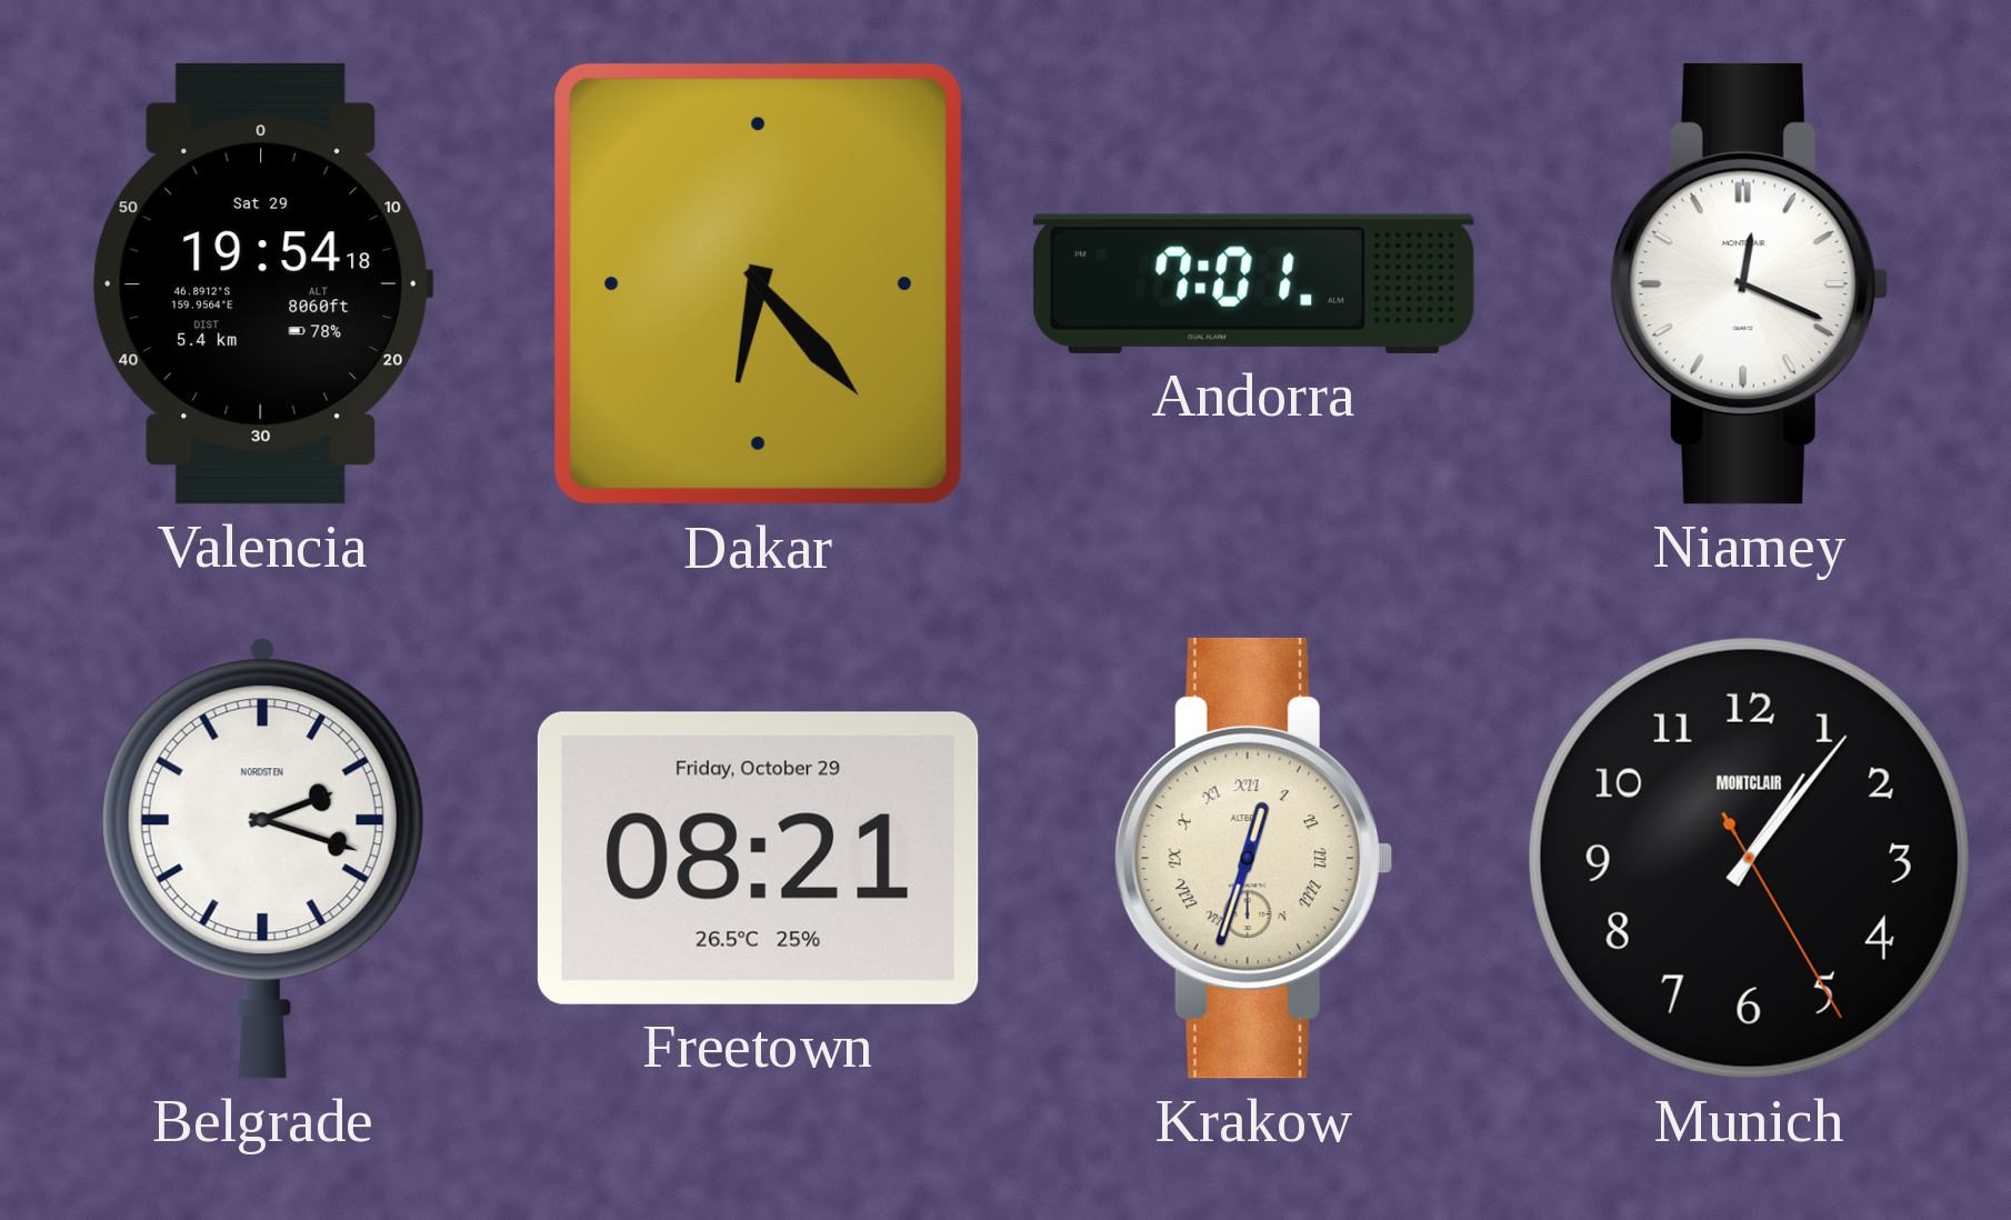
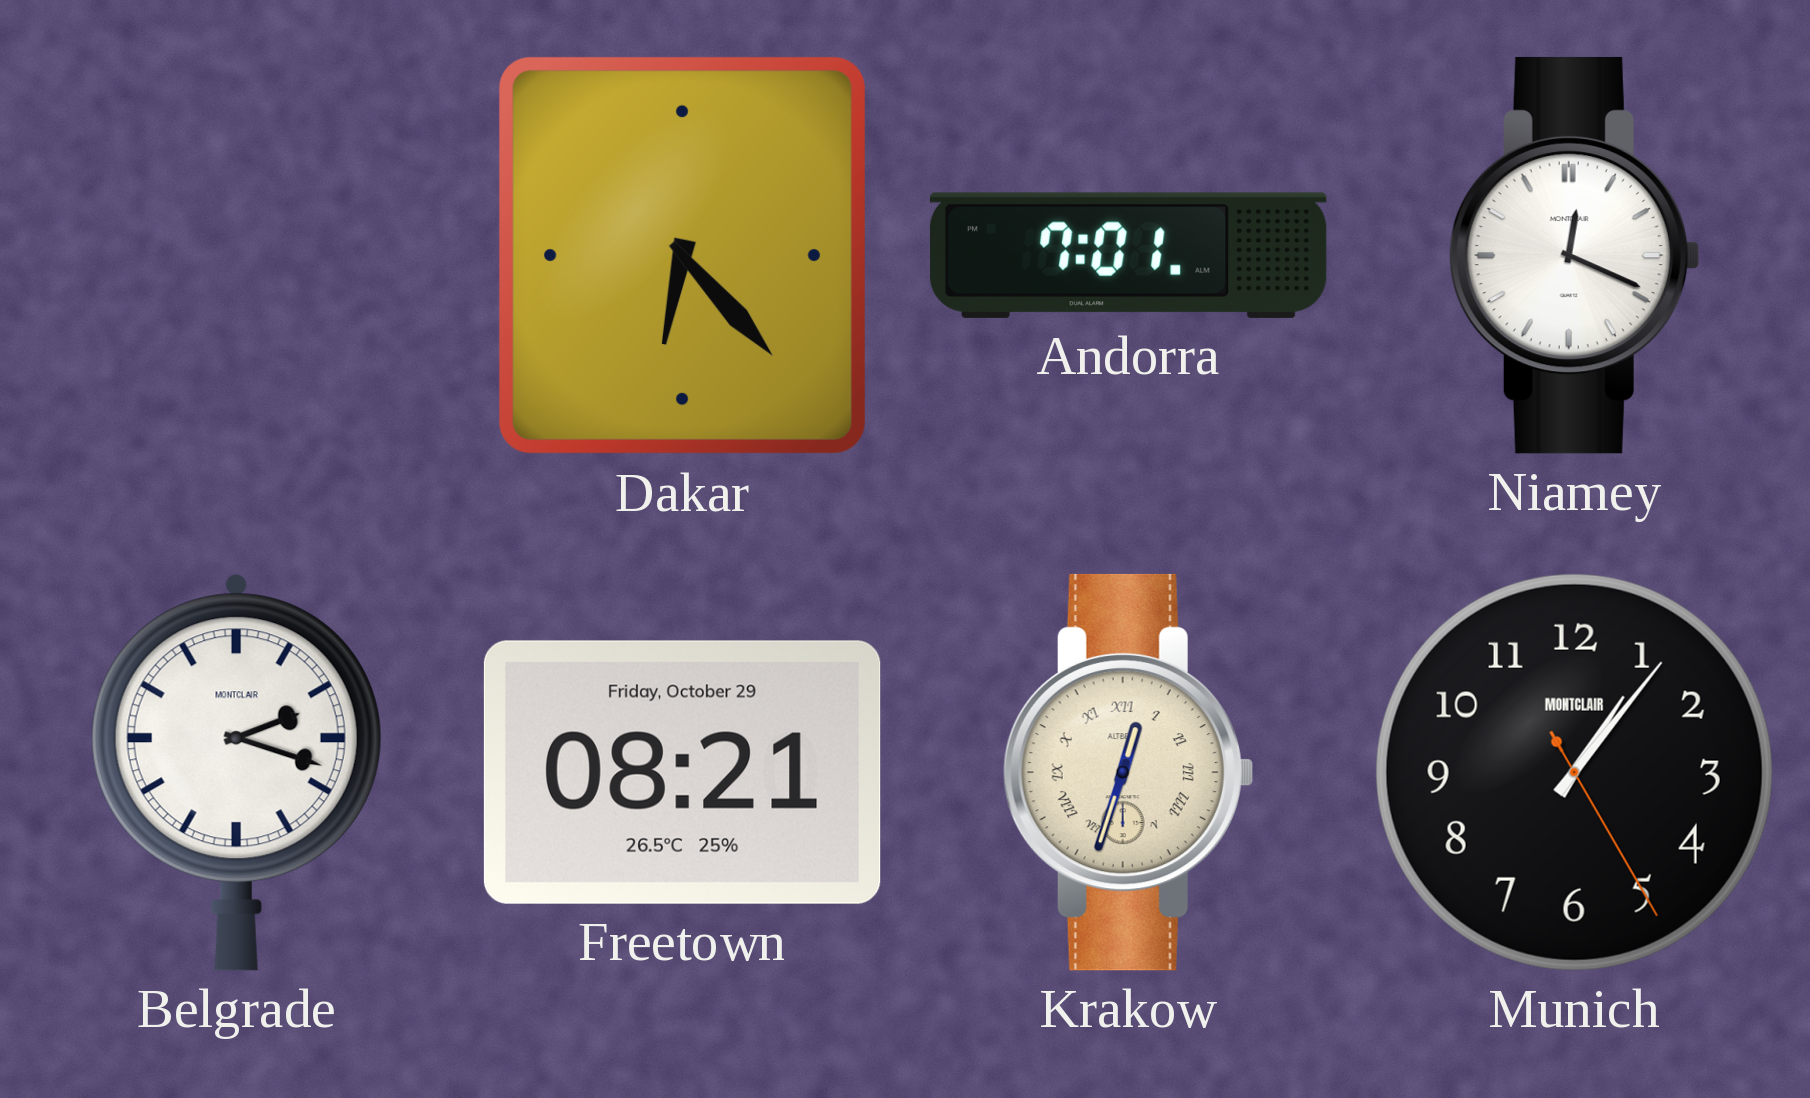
Valencia: 19:54 -> none
Belgrade brand: NORDSTEN -> MONTCLAIR
